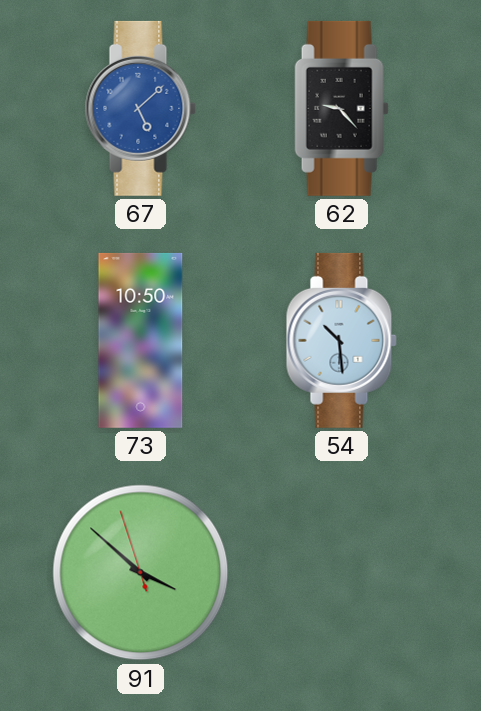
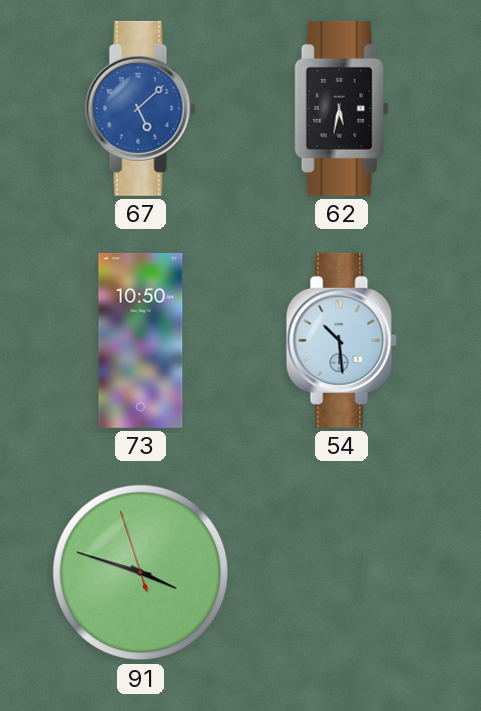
62: 9:23 -> 5:32
91: 3:51 -> 3:47
